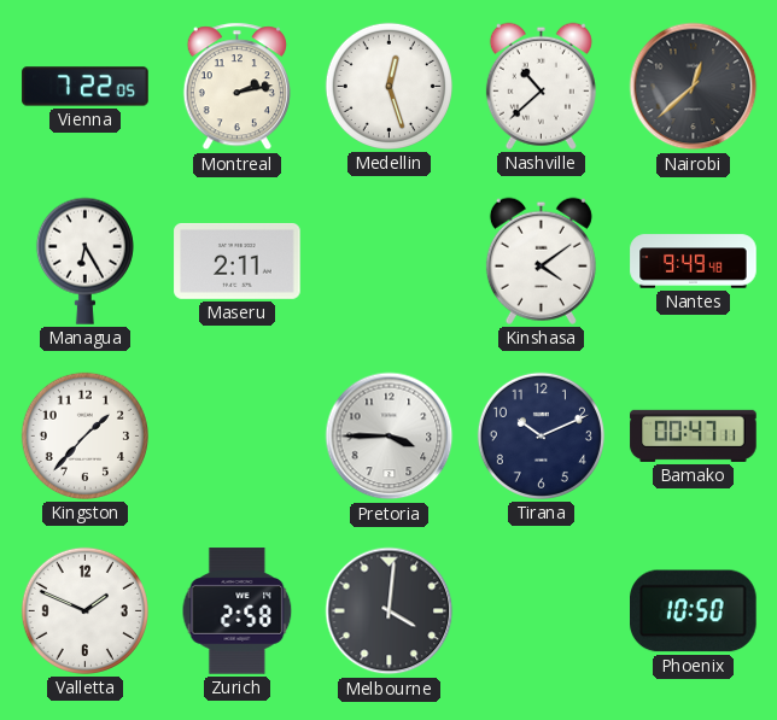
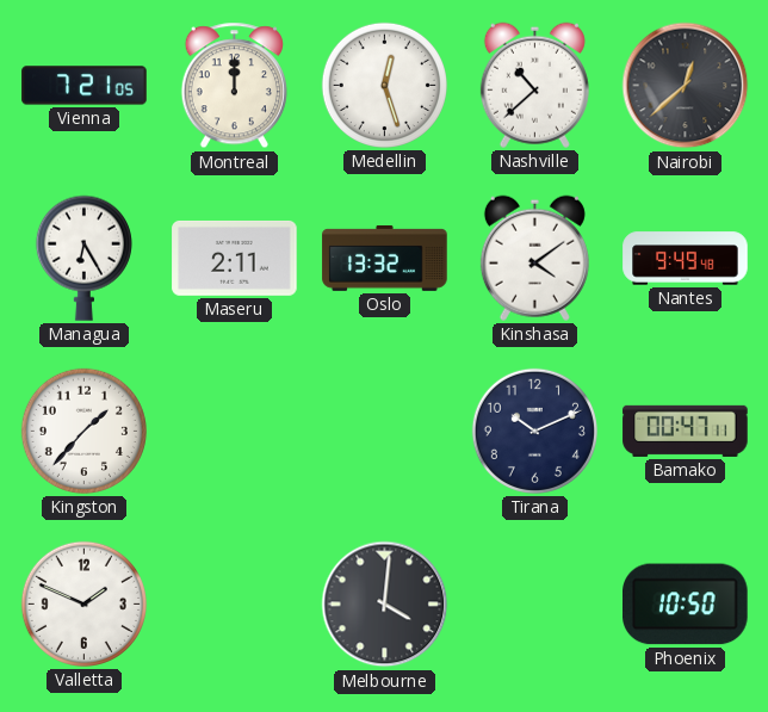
Vienna: 7:22 -> 7:21
Montreal: 2:13 -> 12:00
Oslo: none -> 13:32
Pretoria: 3:45 -> none
Zurich: 2:58 -> none
